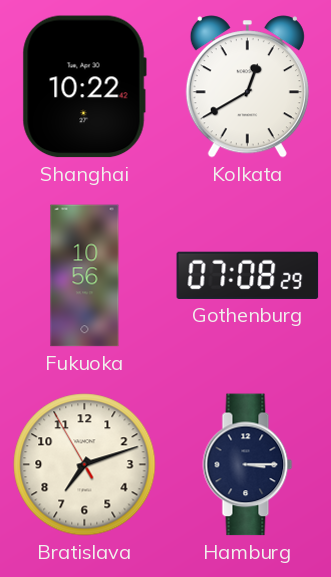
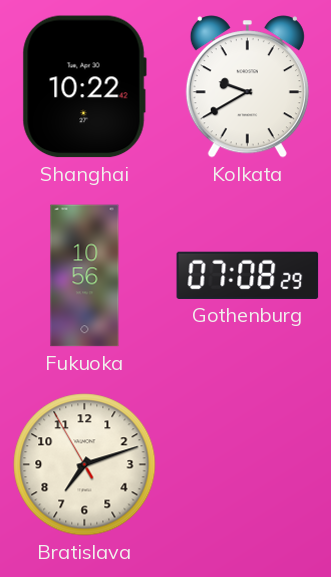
Kolkata: 12:40 -> 9:40
Hamburg: 3:15 -> none
